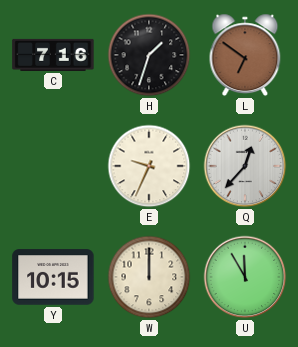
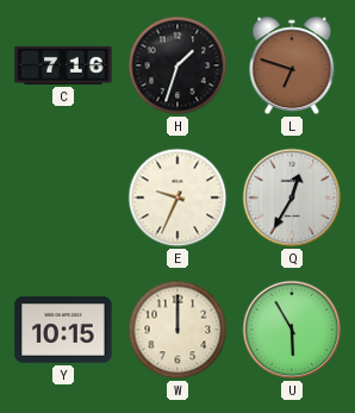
L: 6:51 -> 6:48
Q: 12:37 -> 12:35
U: 11:55 -> 5:55
